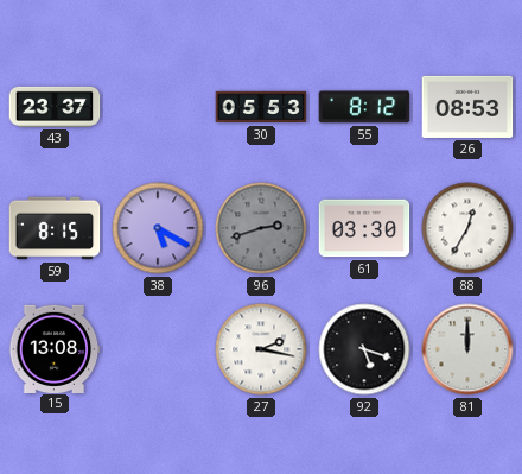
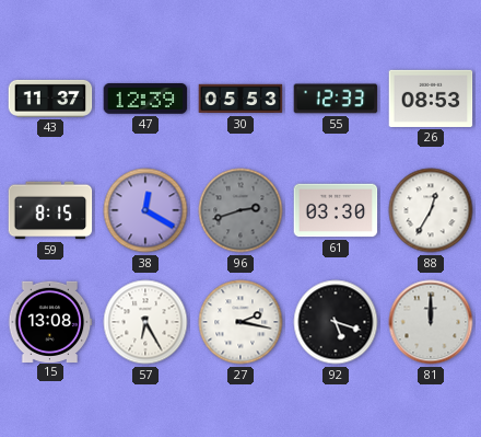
43: 23:37 -> 11:37
47: none -> 12:39
55: 8:12 -> 12:33
38: 5:20 -> 12:20
57: none -> 6:25
